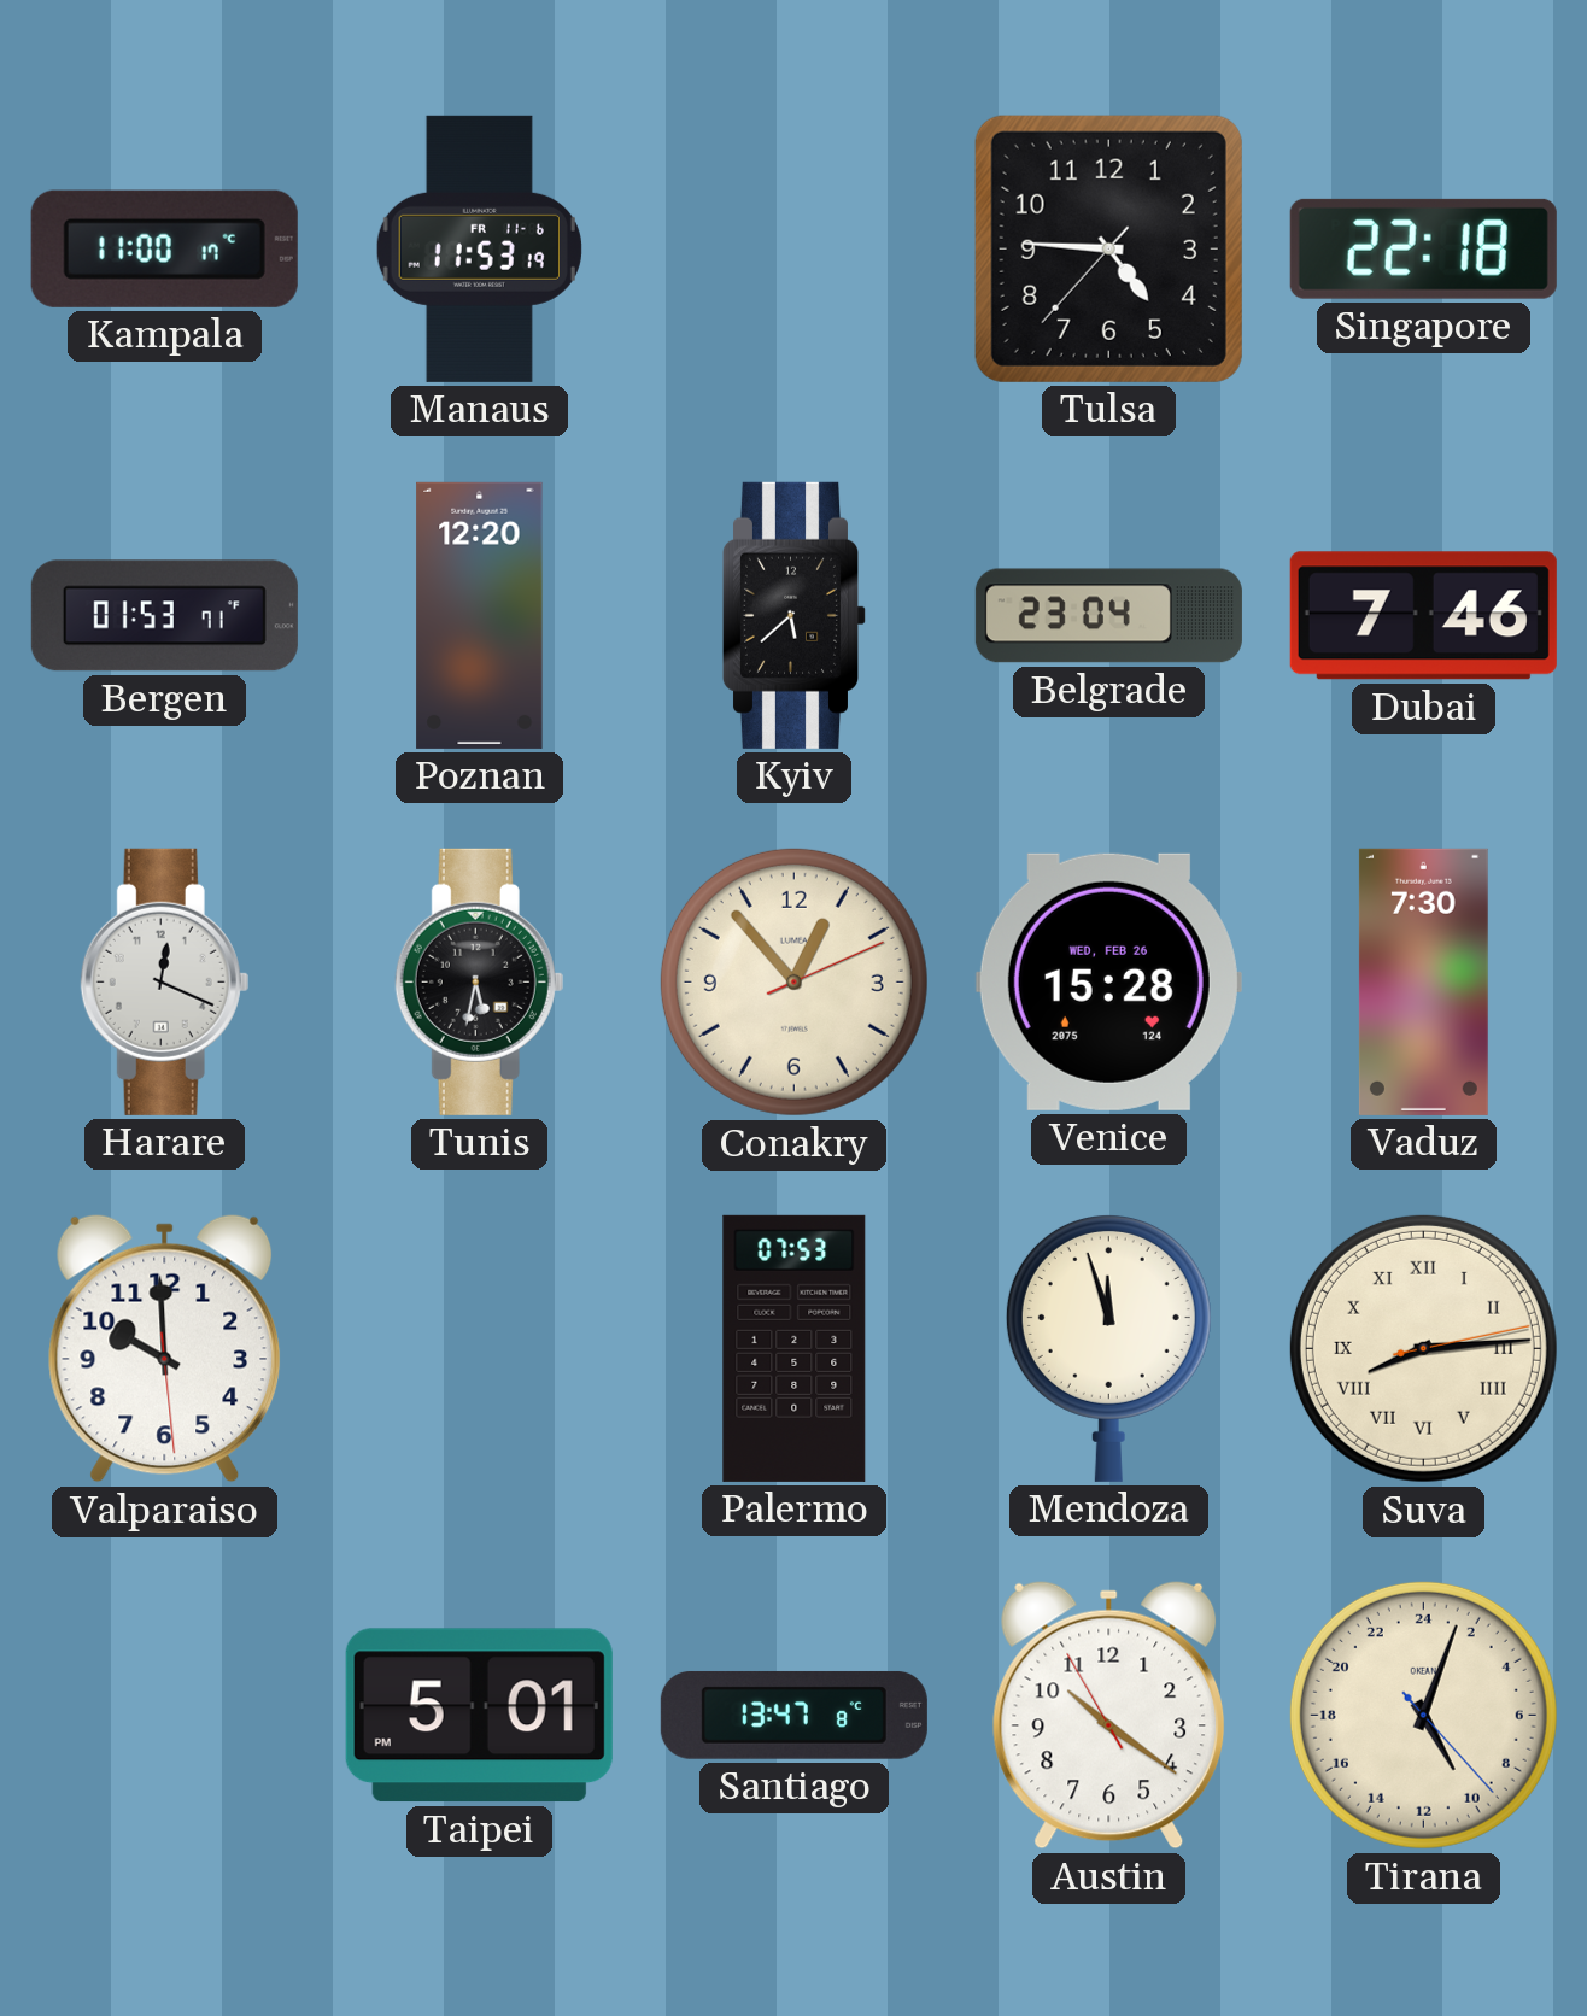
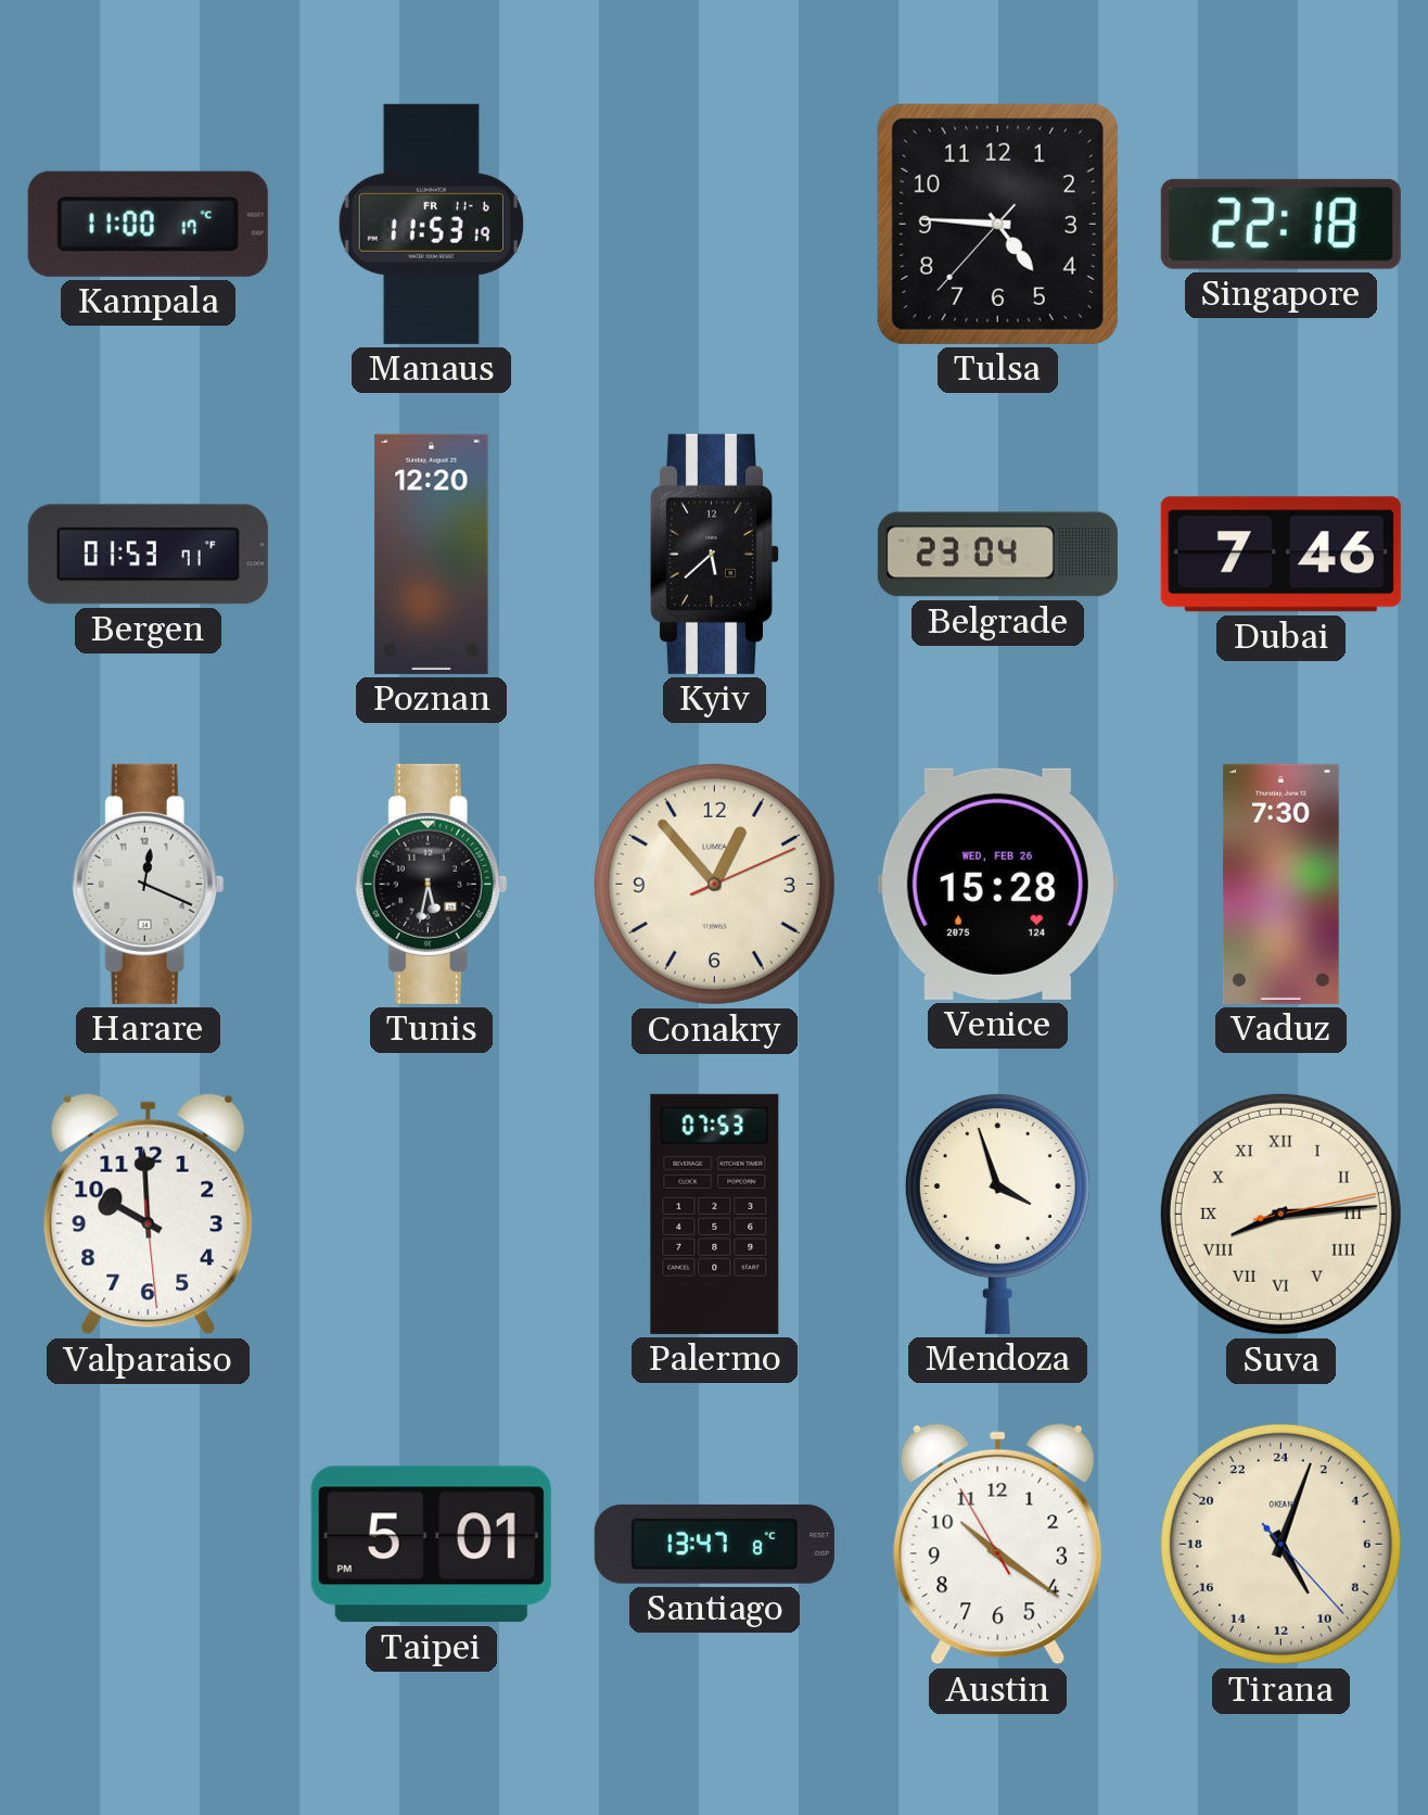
Mendoza: 11:57 -> 3:57
